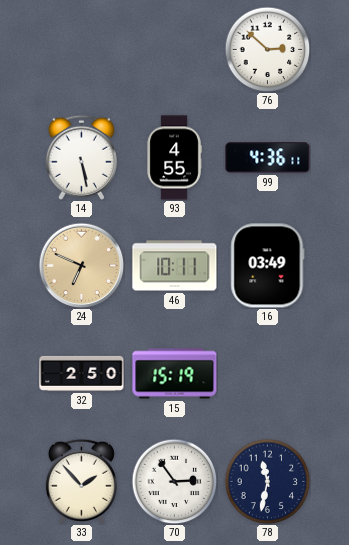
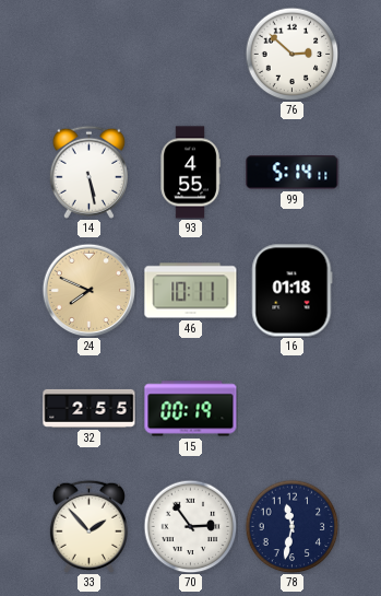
99: 4:36 -> 5:14
24: 6:49 -> 7:49
16: 03:49 -> 01:18
32: 2:50 -> 2:55
15: 15:19 -> 00:19
